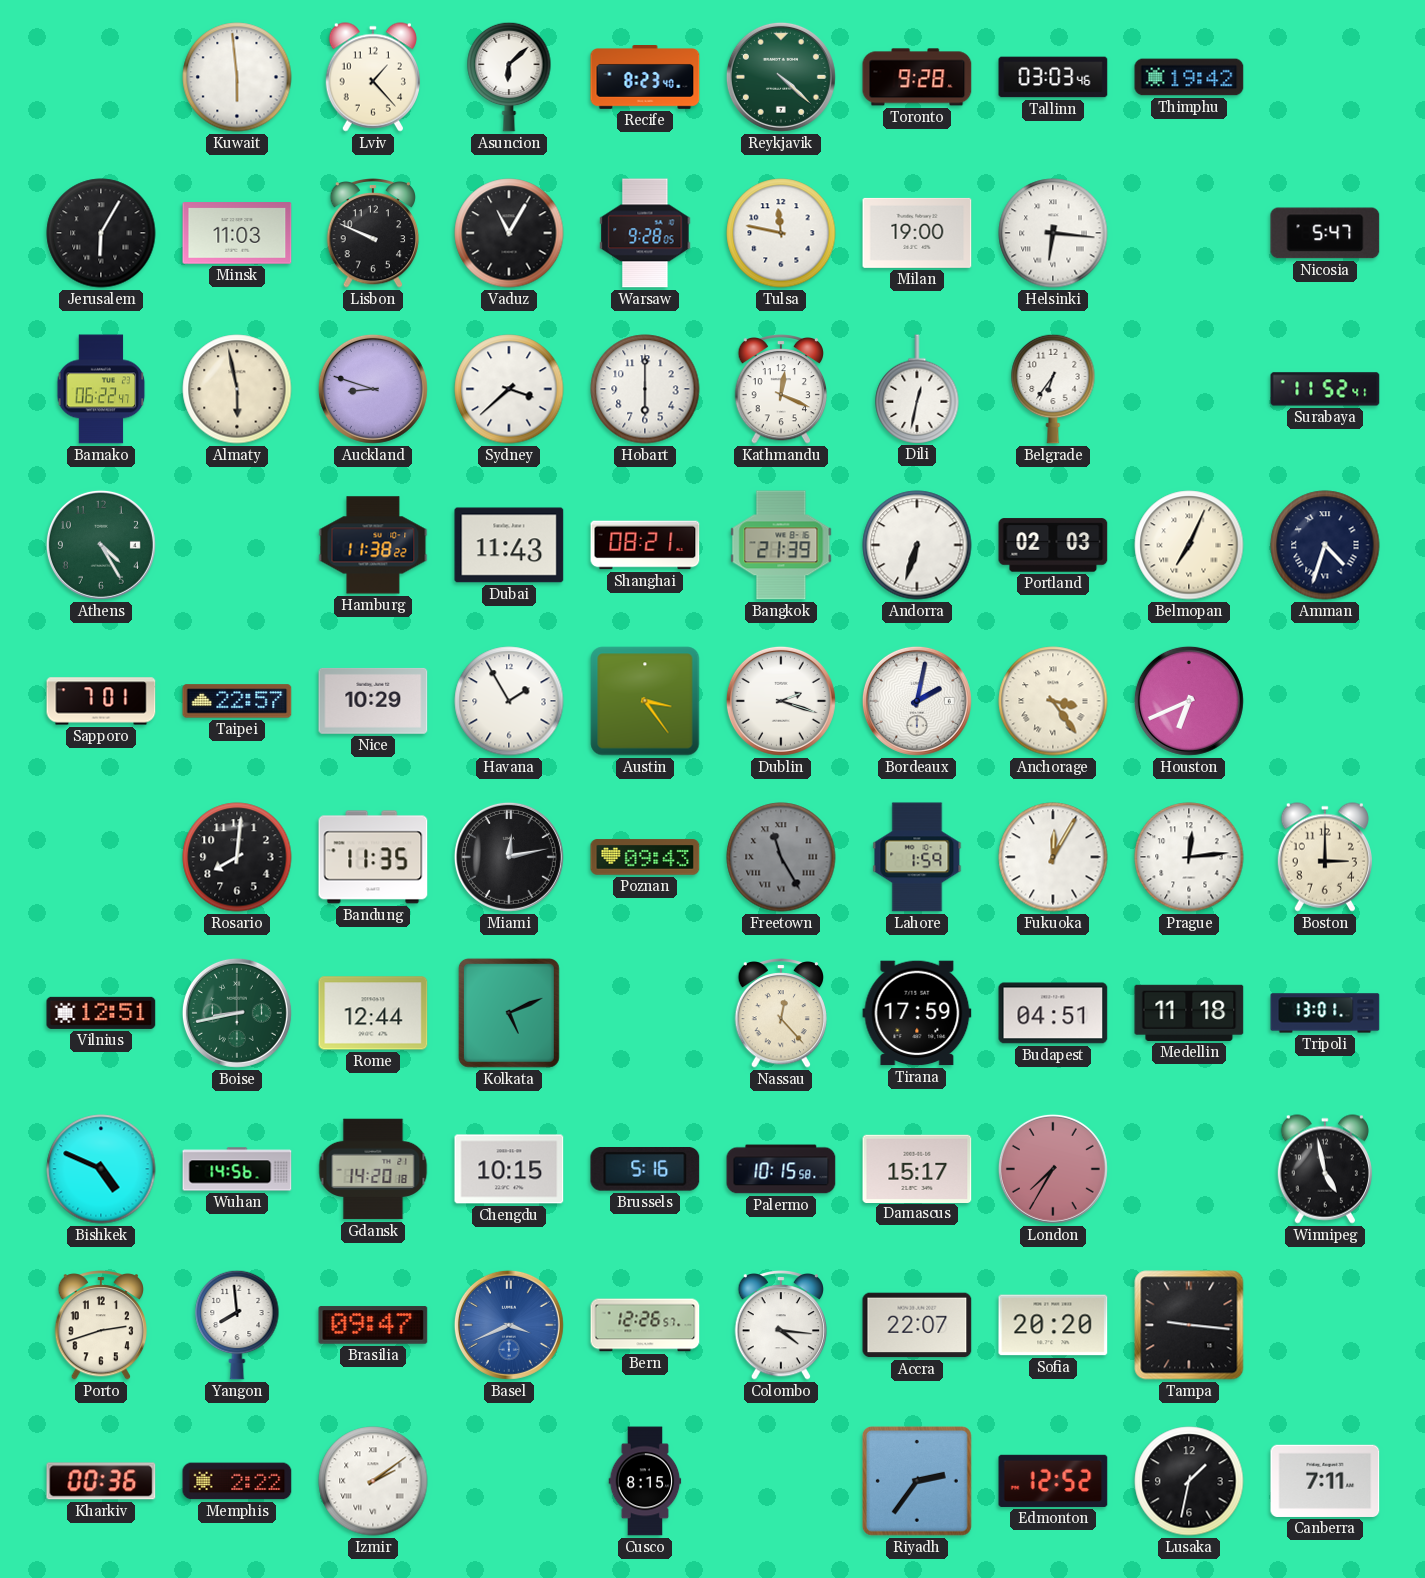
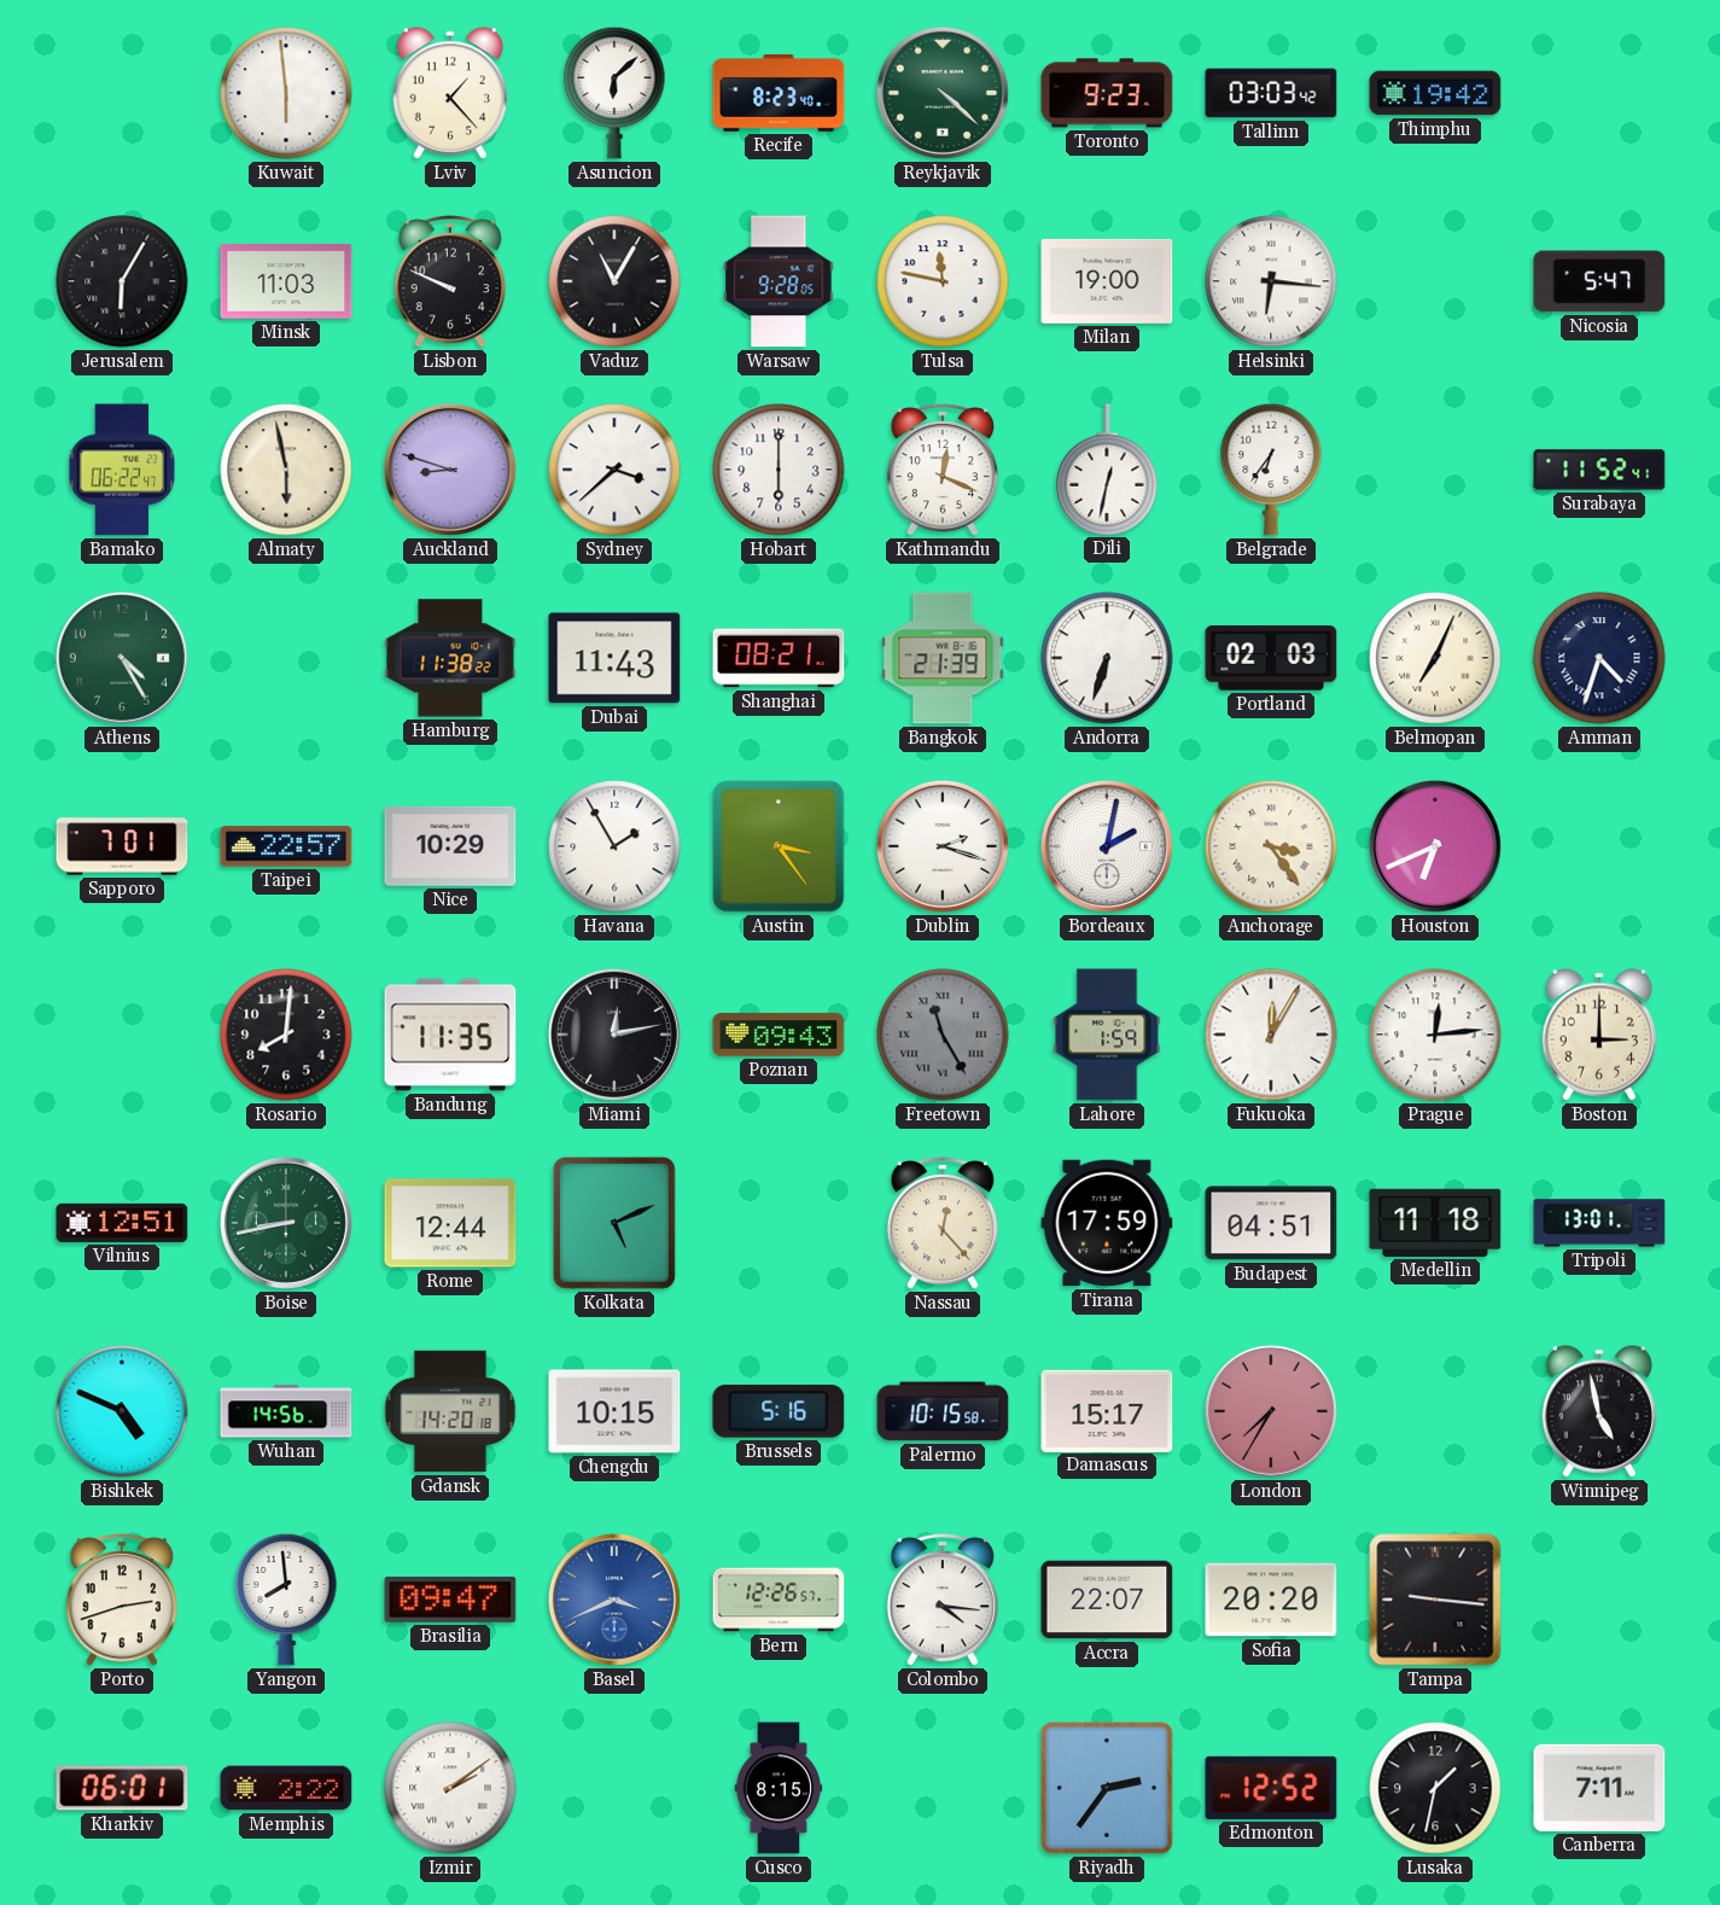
Toronto: 9:28 -> 9:23
Tallinn: 03:03:46 -> 03:03:42
Kharkiv: 00:36 -> 06:01
